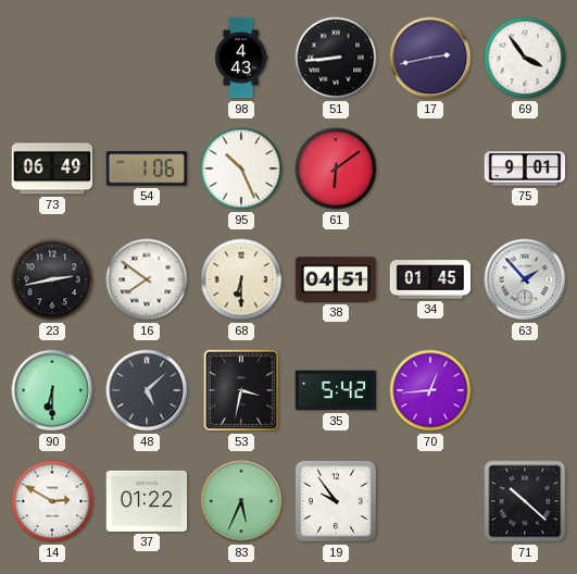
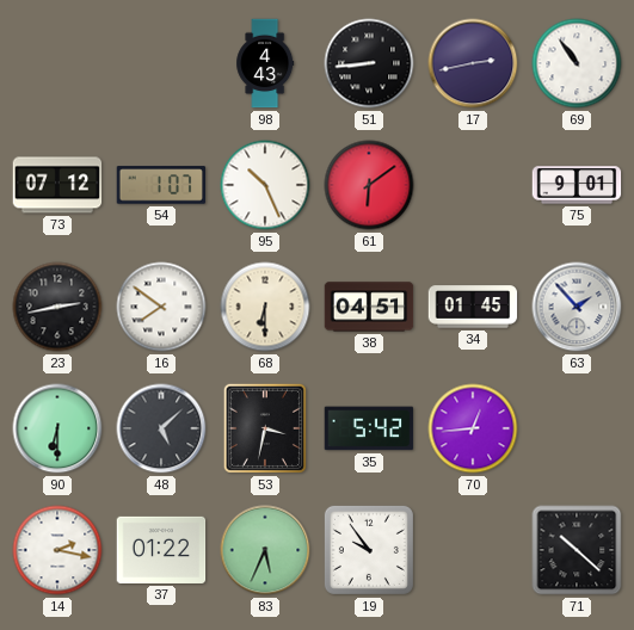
69: 3:54 -> 10:54
73: 06:49 -> 07:12
54: 1:06 -> 1:07
14: 2:50 -> 2:17
